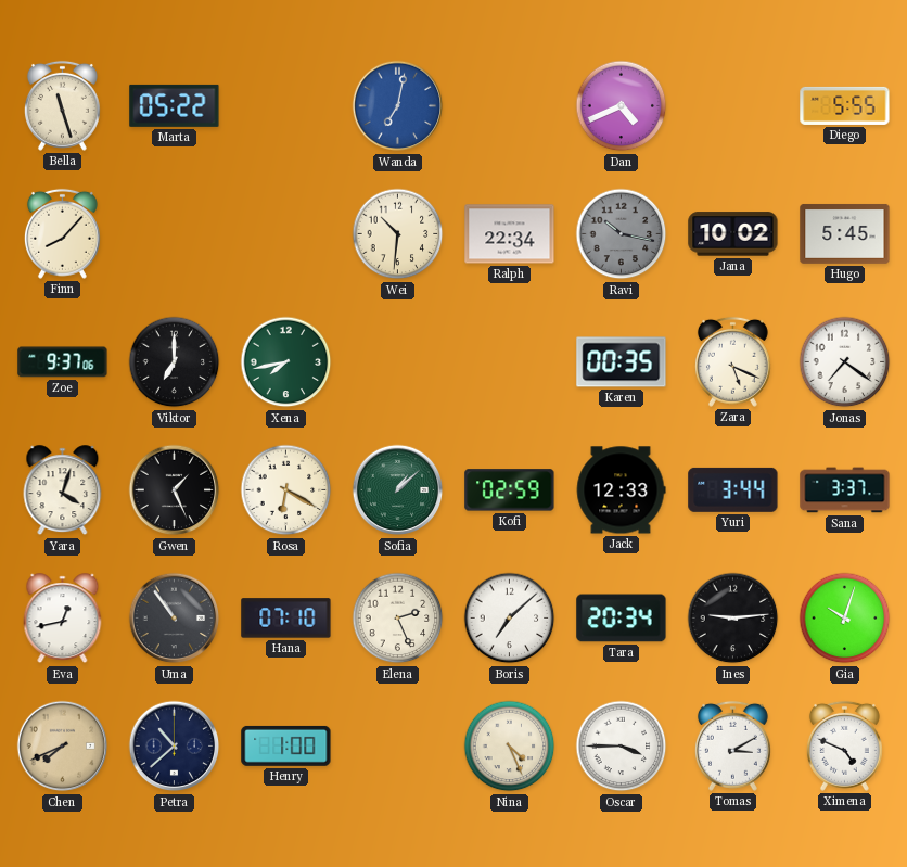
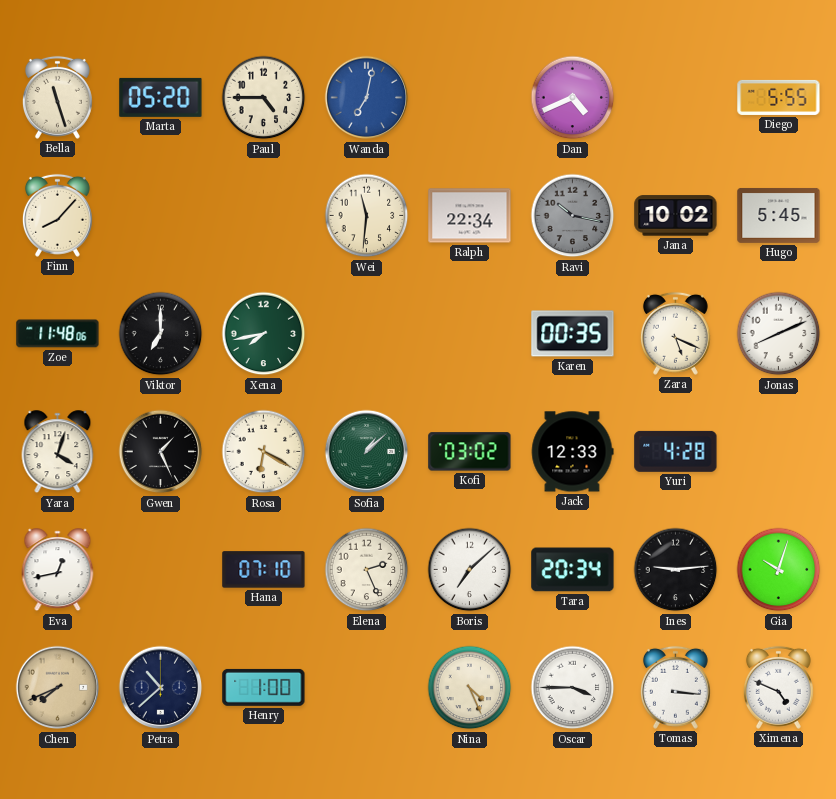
Marta: 05:22 -> 05:20
Paul: none -> 4:45
Wei: 10:31 -> 11:31
Zoe: 9:37 -> 11:48
Jonas: 7:21 -> 8:11
Kofi: 02:59 -> 03:02
Yuri: 3:44 -> 4:28
Sana: 3:37 -> none
Uma: 10:54 -> none
Tomas: 3:10 -> 3:16
